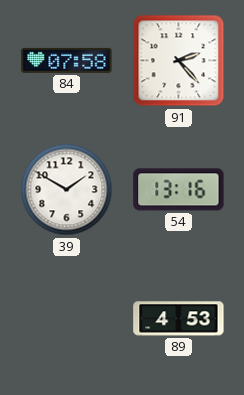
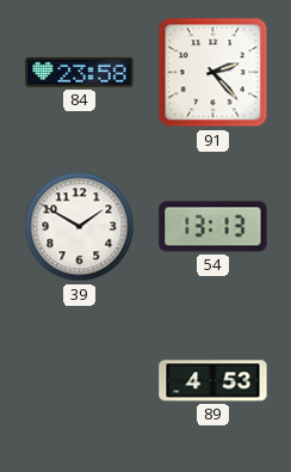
84: 07:58 -> 23:58
54: 13:16 -> 13:13
